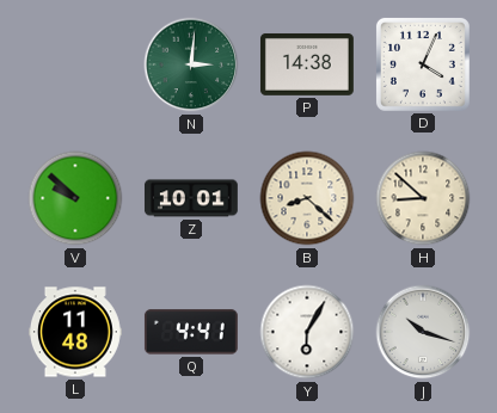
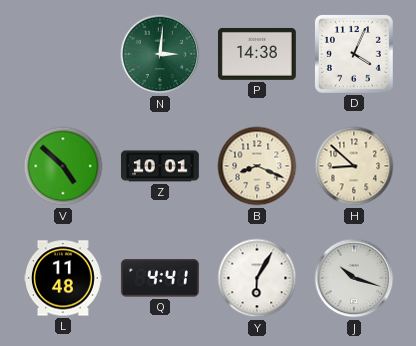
V: 9:52 -> 4:52
B: 8:22 -> 8:19
